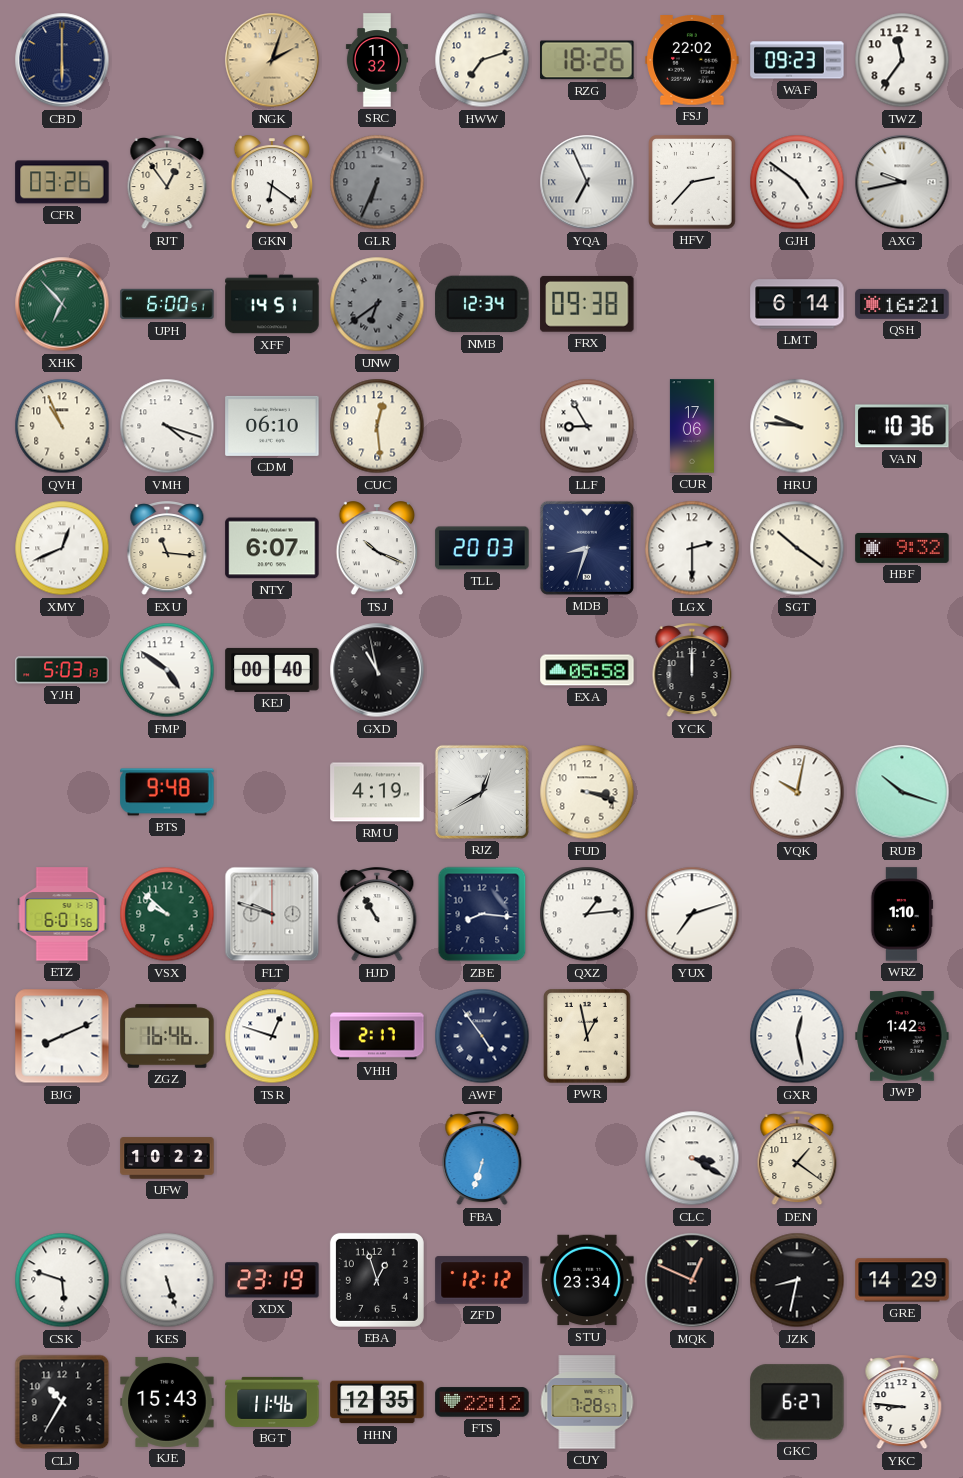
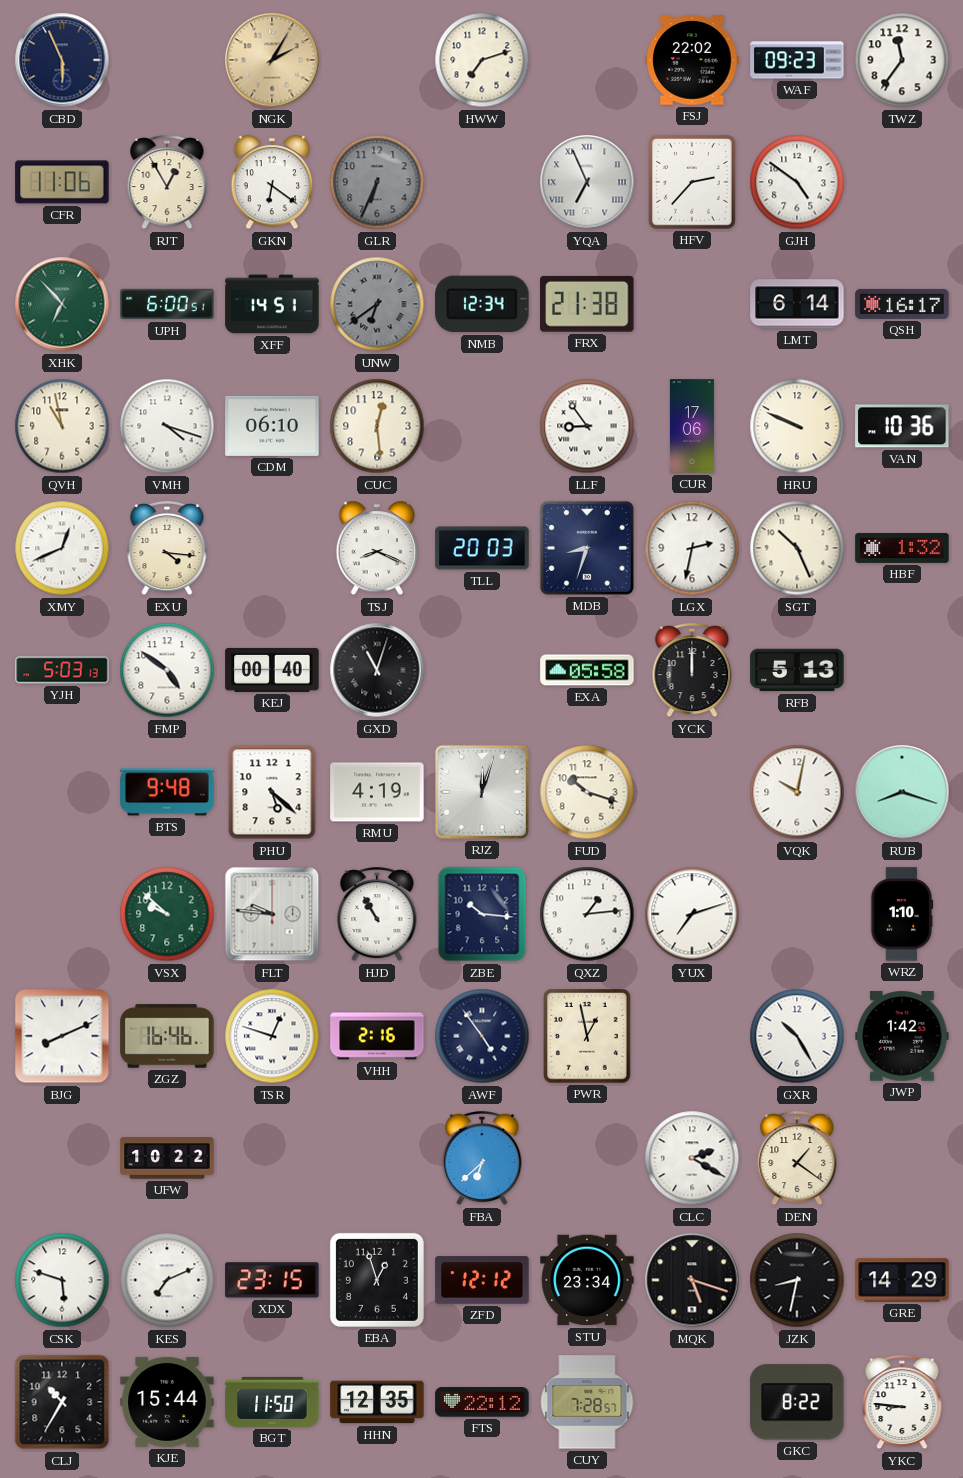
CBD: 6:00 -> 5:56
NGK: 2:03 -> 2:05
SRC: 11:32 -> none
RZG: 18:26 -> none
CFR: 03:26 -> 11:06
RJT: 12:54 -> 12:55
AXG: 9:43 -> none
FRX: 09:38 -> 21:38
QSH: 16:21 -> 16:17
QVH: 10:56 -> 10:58
LLF: 8:55 -> 8:54
HRU: 9:46 -> 9:49
EXU: 11:16 -> 4:16
NTY: 6:07 -> none
TSJ: 10:19 -> 8:19
LGX: 2:30 -> 2:32
SGT: 10:21 -> 10:26
HBF: 9:32 -> 1:32
GXD: 10:58 -> 11:03
RFB: none -> 5:13
PHU: none -> 5:22
RJZ: 12:40 -> 12:03
FUD: 3:18 -> 10:18
RUB: 10:18 -> 8:18
ETZ: 6:01 -> none
FLT: 9:48 -> 9:46
ZBE: 8:16 -> 10:16
VHH: 2:17 -> 2:16
GXR: 12:28 -> 10:25
FBA: 6:33 -> 6:38
CLC: 3:20 -> 2:20
KES: 5:27 -> 7:11
XDX: 23:19 -> 23:15
MQK: 12:49 -> 5:18
KJE: 15:43 -> 15:44
BGT: 11:46 -> 11:50
GKC: 6:27 -> 8:22
